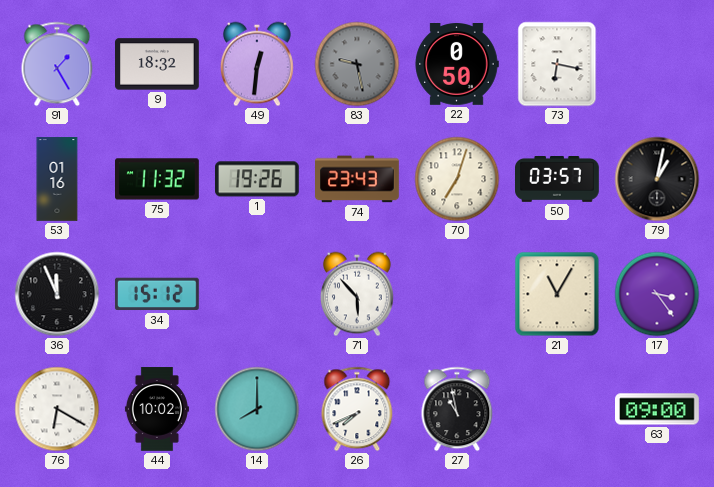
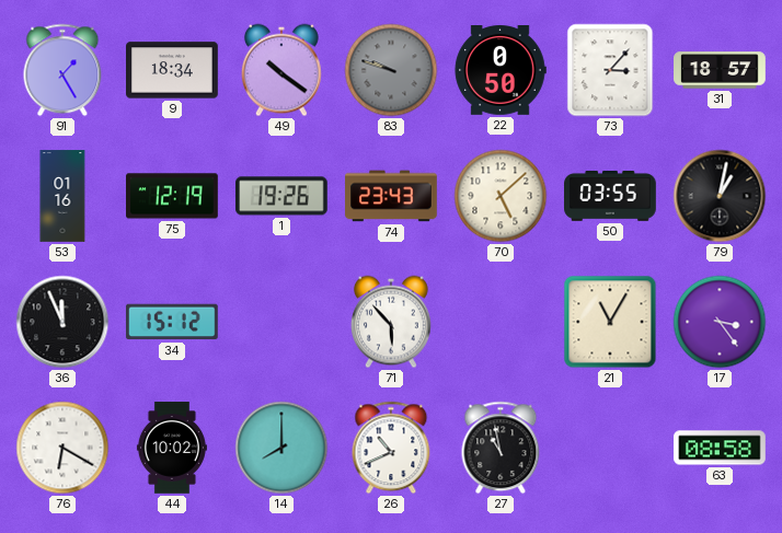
9: 18:32 -> 18:34
49: 12:31 -> 10:21
83: 9:28 -> 9:48
73: 6:17 -> 3:07
31: none -> 18:57
75: 11:32 -> 12:19
70: 7:03 -> 5:08
50: 03:57 -> 03:55
26: 7:41 -> 10:41
63: 09:00 -> 08:58
